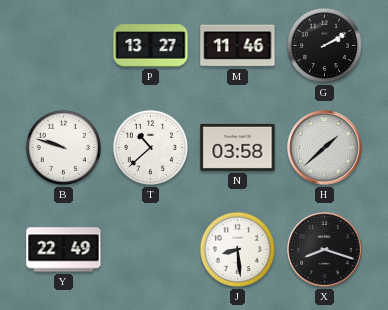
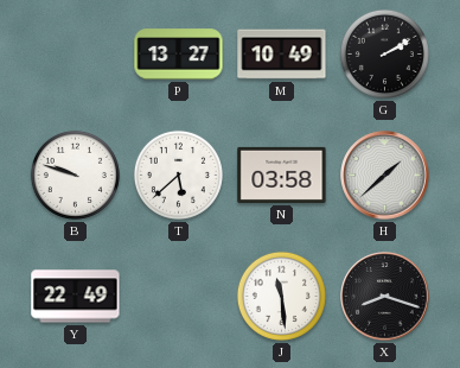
M: 11:46 -> 10:49
T: 10:38 -> 5:38
J: 8:29 -> 11:29
